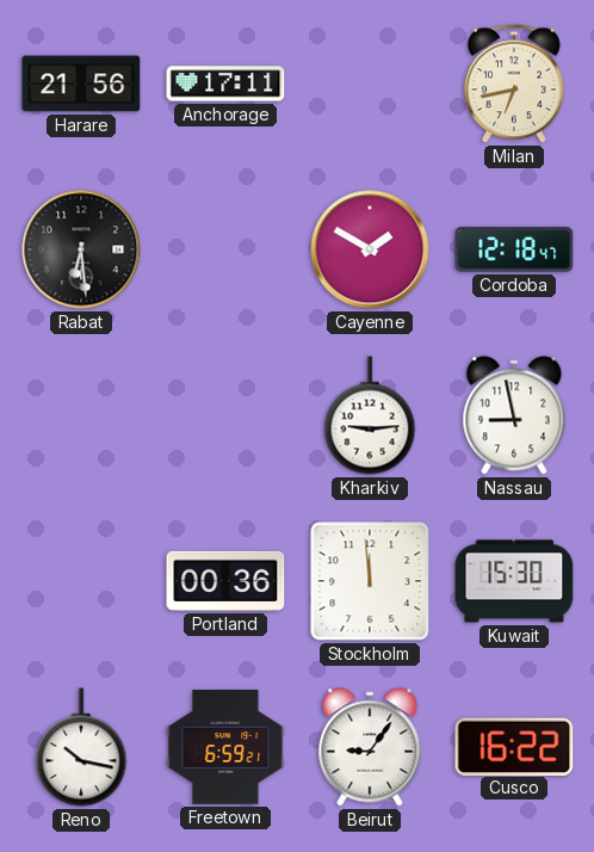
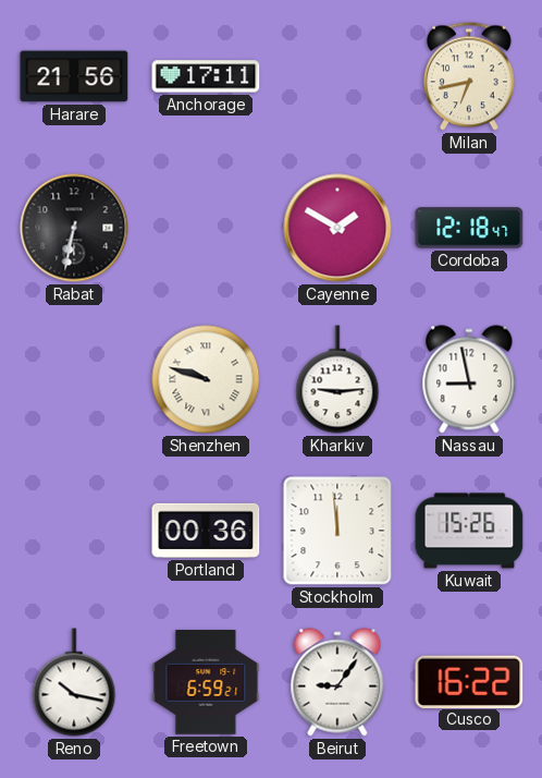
Rabat: 6:29 -> 6:32
Shenzhen: none -> 9:48
Kuwait: 15:30 -> 15:26
